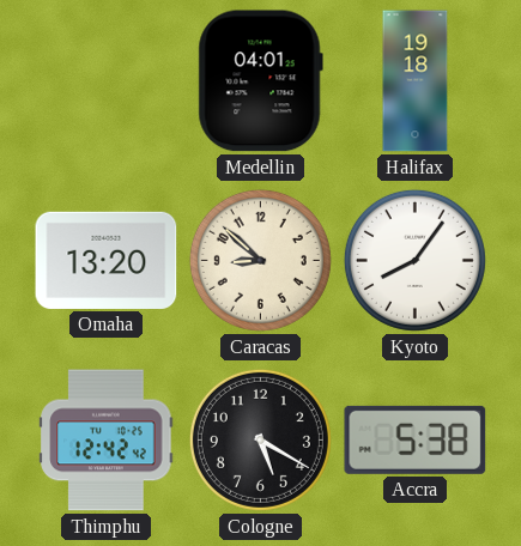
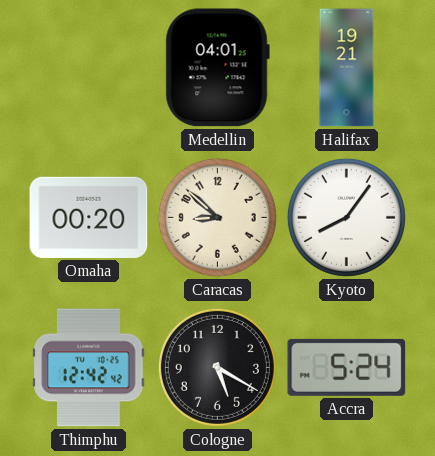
Halifax: 19:18 -> 19:21
Omaha: 13:20 -> 00:20
Accra: 5:38 -> 5:24
